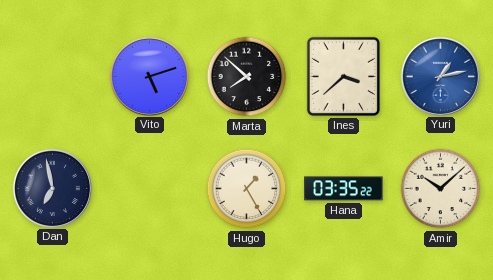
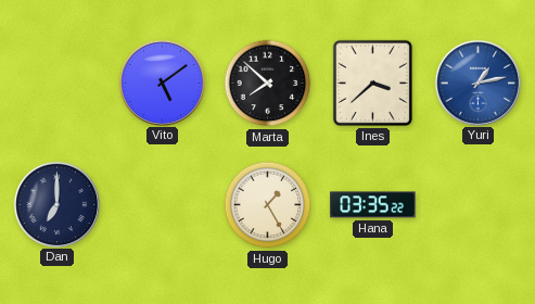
Vito: 5:12 -> 5:09
Dan: 6:58 -> 7:00
Amir: 10:08 -> none
